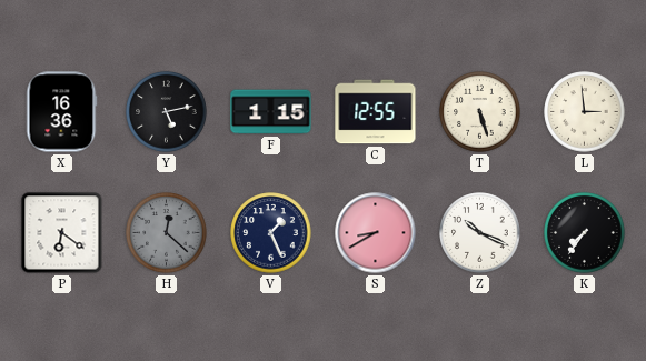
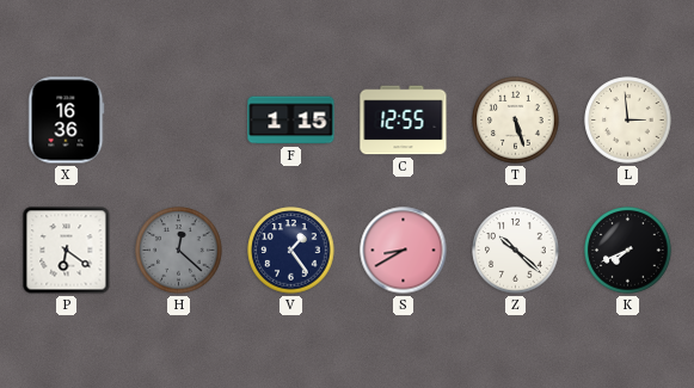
Y: 5:13 -> none
V: 1:26 -> 1:24
Z: 10:19 -> 10:22
K: 7:36 -> 7:41
